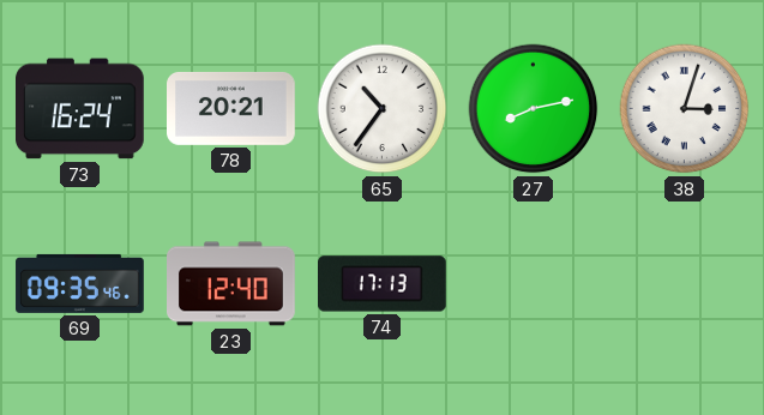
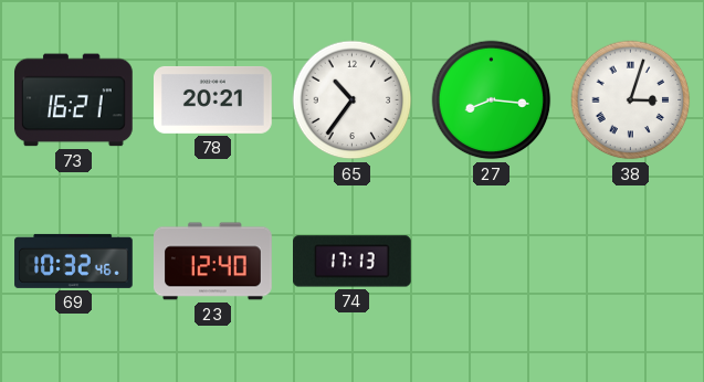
73: 16:24 -> 16:21
27: 8:13 -> 8:16
69: 09:35 -> 10:32
